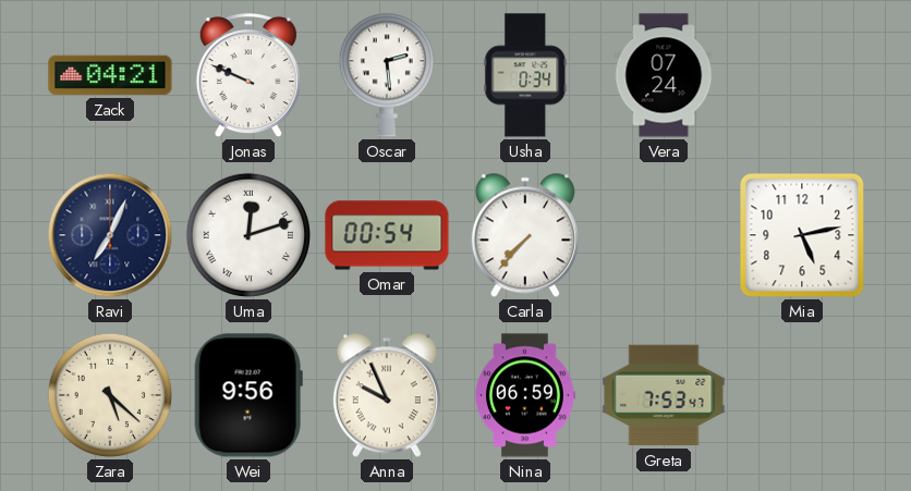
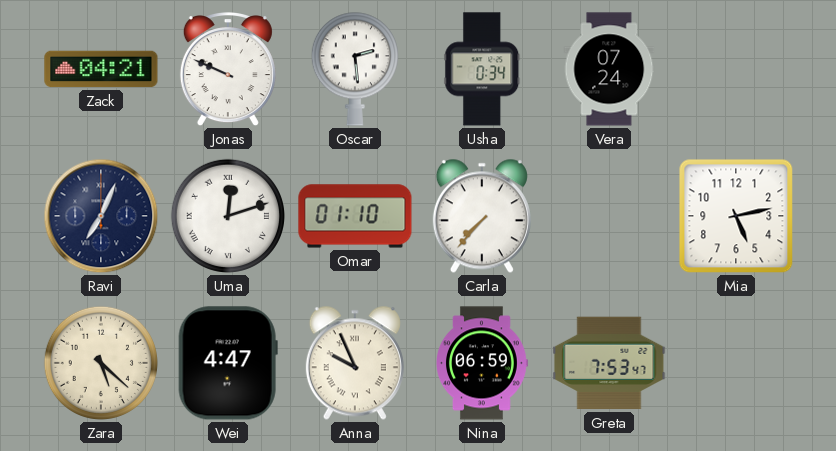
Omar: 00:54 -> 01:10
Wei: 9:56 -> 4:47
